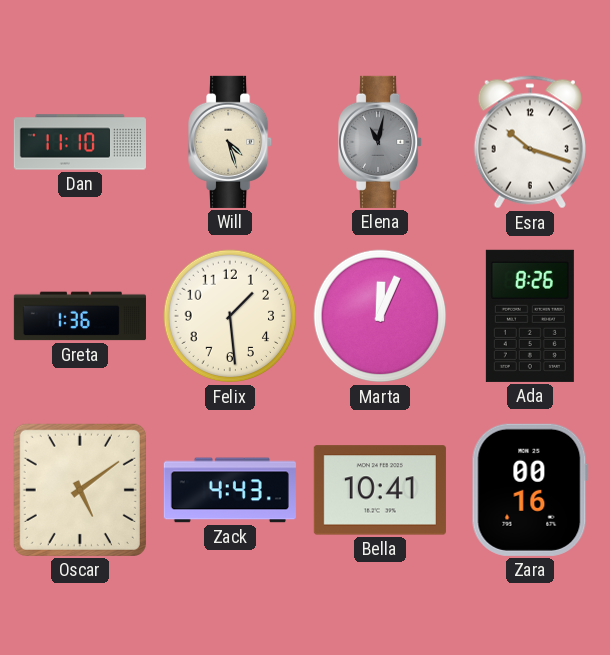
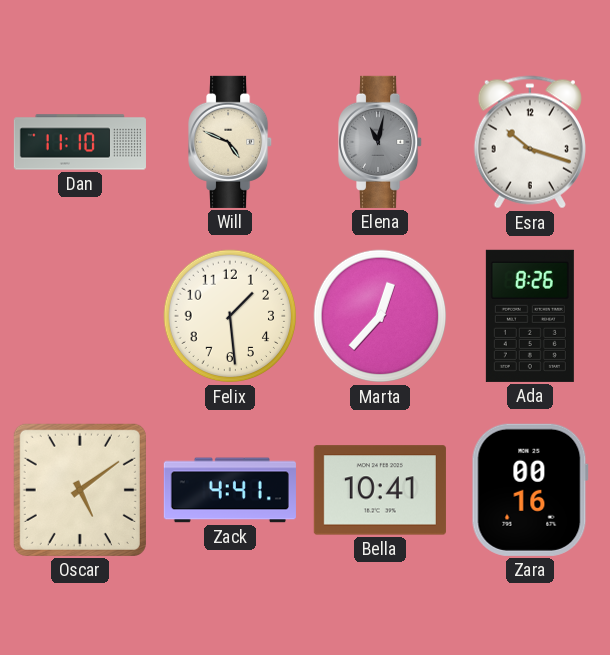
Will: 4:27 -> 4:49
Greta: 1:36 -> none
Marta: 12:04 -> 12:37
Zack: 4:43 -> 4:41
